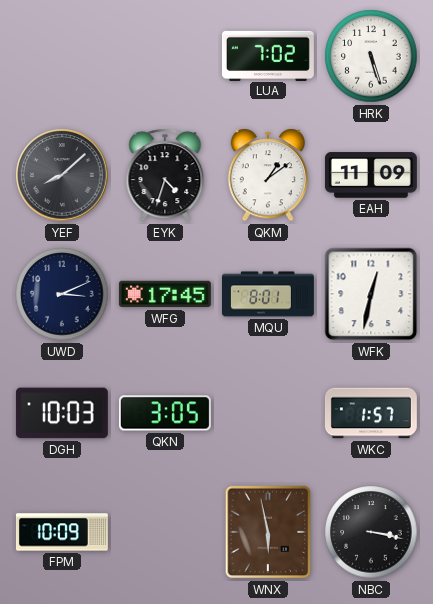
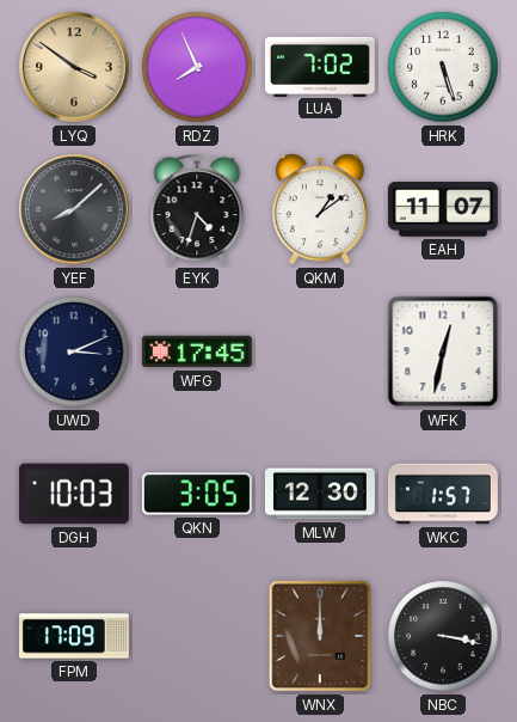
LYQ: none -> 3:51
RDZ: none -> 7:56
EAH: 11:09 -> 11:07
MQU: 8:01 -> none
MLW: none -> 12:30
FPM: 10:09 -> 17:09
WNX: 5:58 -> 12:00
